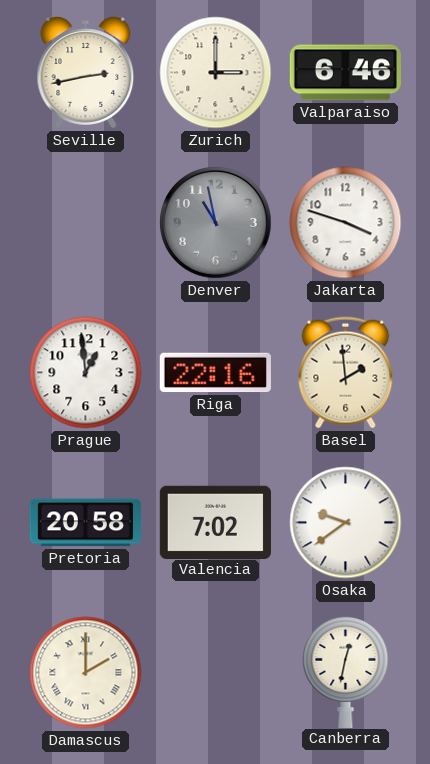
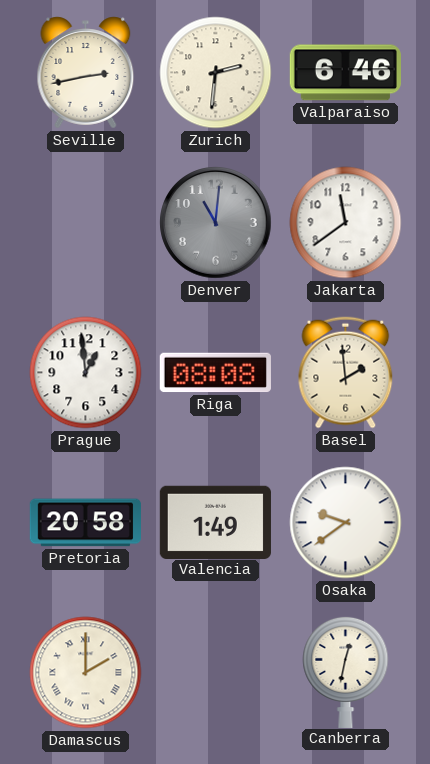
Zurich: 3:00 -> 2:31
Denver: 10:58 -> 11:01
Jakarta: 3:48 -> 11:39
Riga: 22:16 -> 08:08
Valencia: 7:02 -> 1:49
